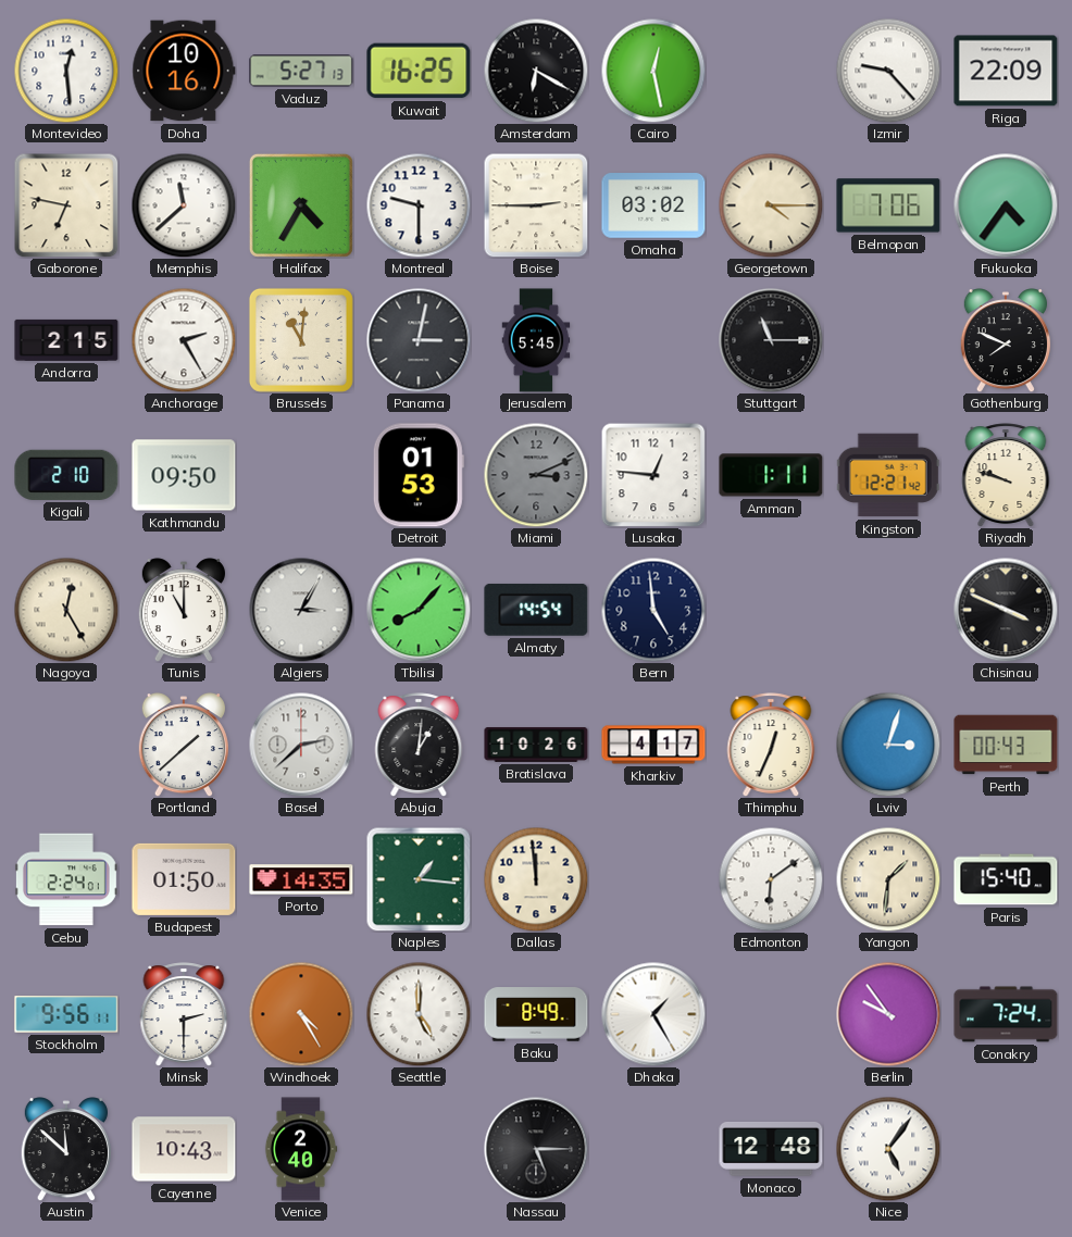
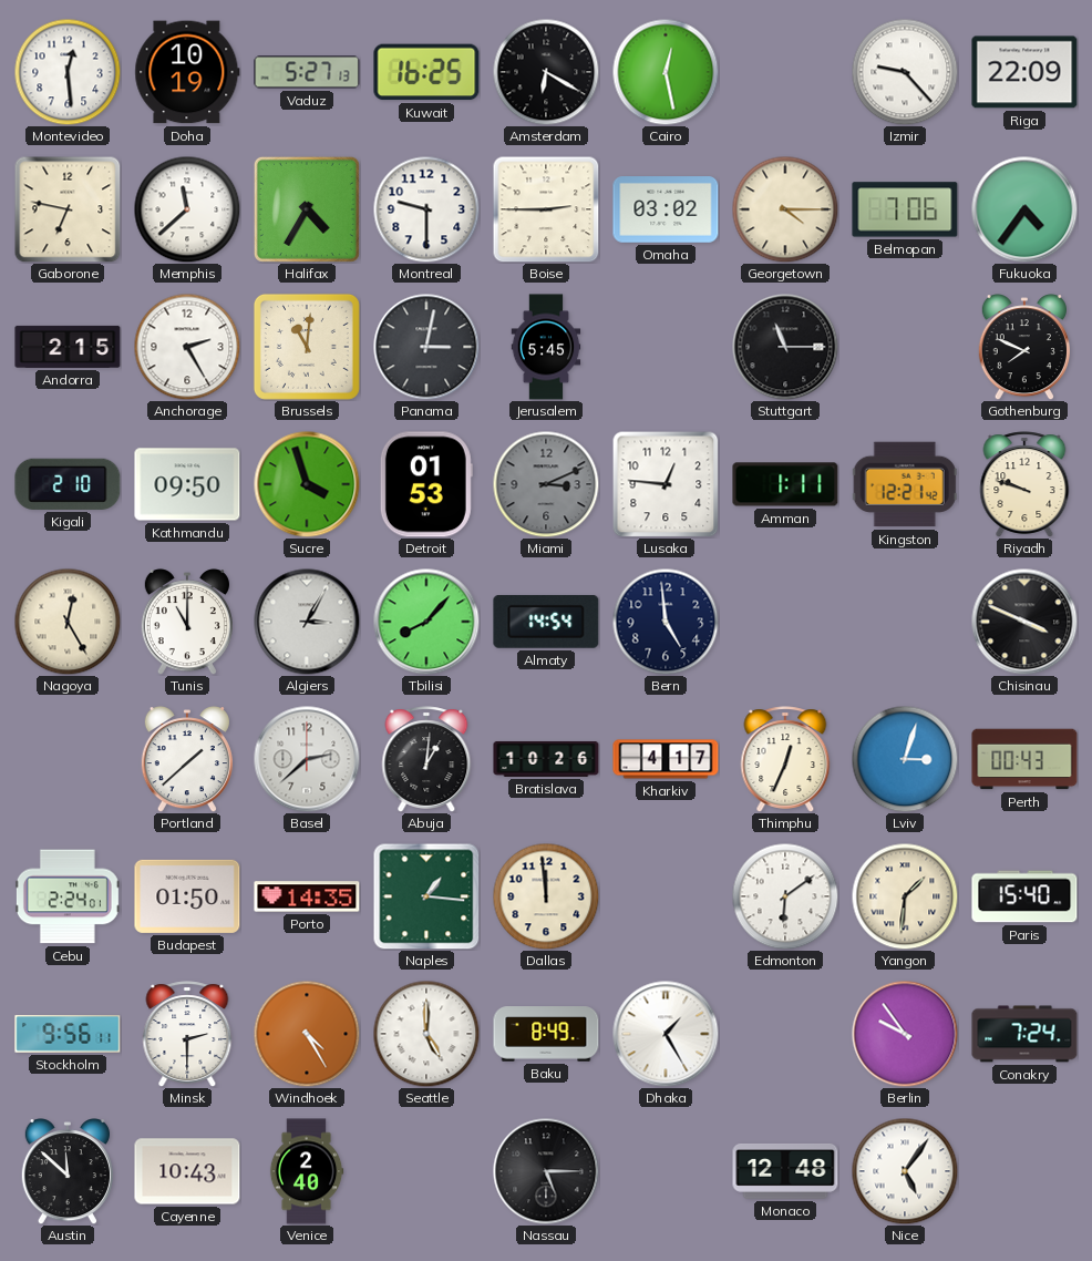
Doha: 10:16 -> 10:19
Sucre: none -> 3:57
